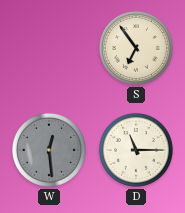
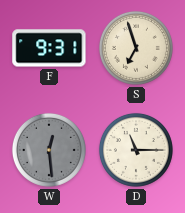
F: none -> 9:31
S: 6:54 -> 6:57
